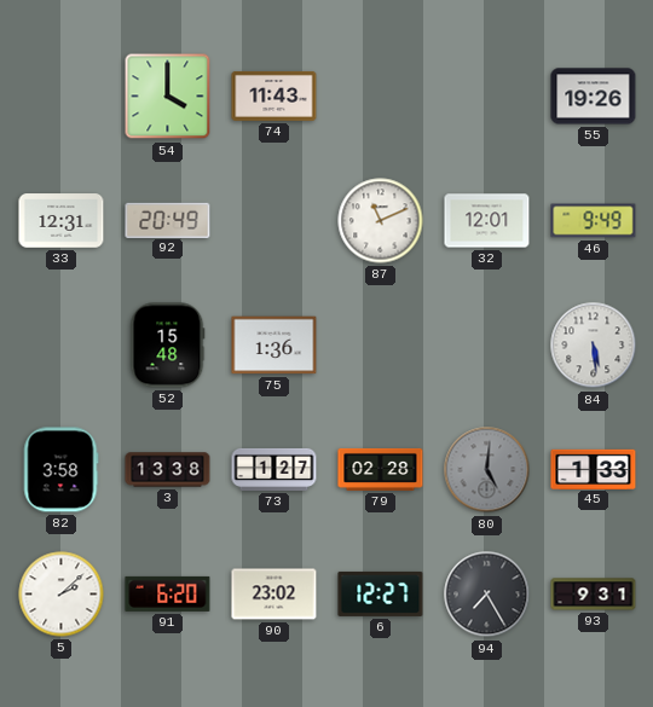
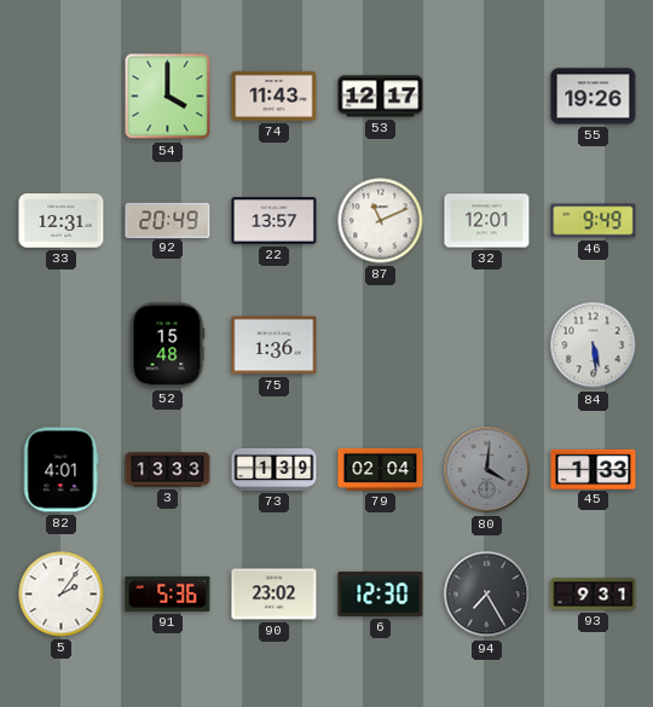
53: none -> 12:17
22: none -> 13:57
82: 3:58 -> 4:01
3: 13:38 -> 13:33
73: 1:27 -> 1:39
79: 02:28 -> 02:04
80: 5:01 -> 4:01
5: 2:08 -> 2:06
91: 6:20 -> 5:36
6: 12:27 -> 12:30
